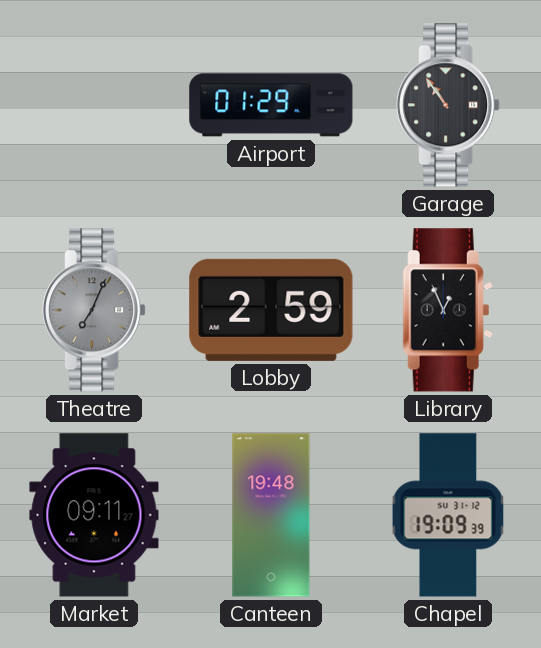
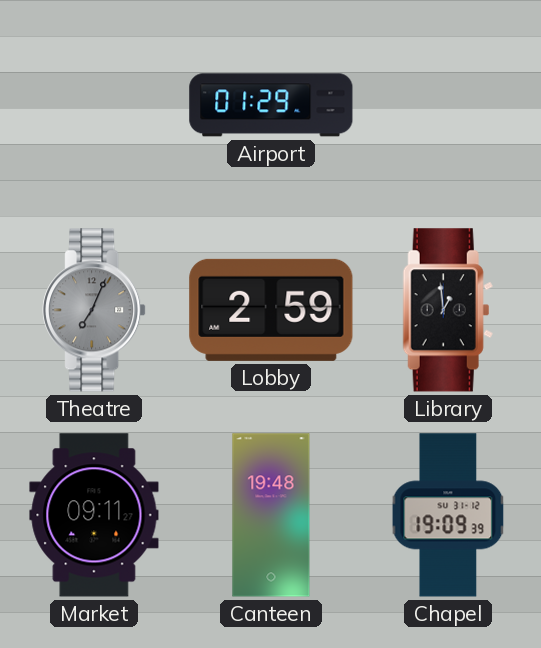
Garage: 10:54 -> none
Library: 12:56 -> 12:59
